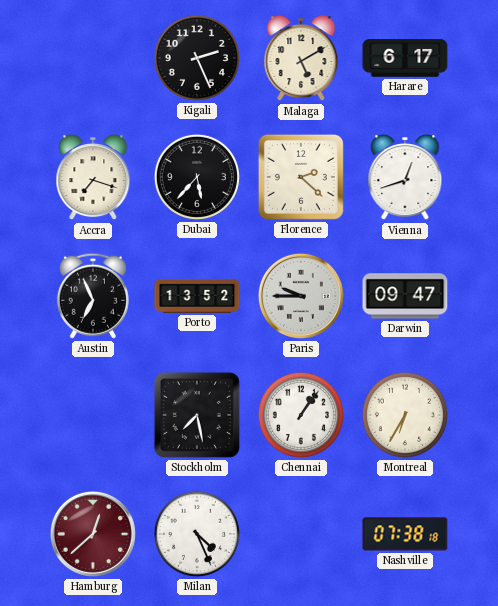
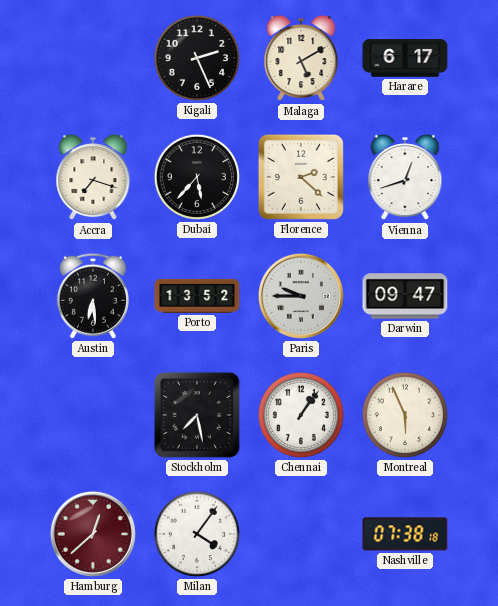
Austin: 6:56 -> 6:29
Montreal: 6:35 -> 5:56
Milan: 4:26 -> 4:06
